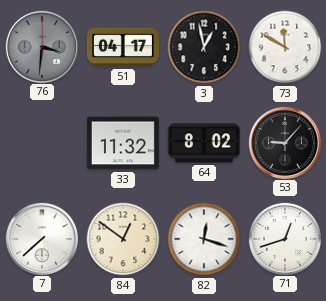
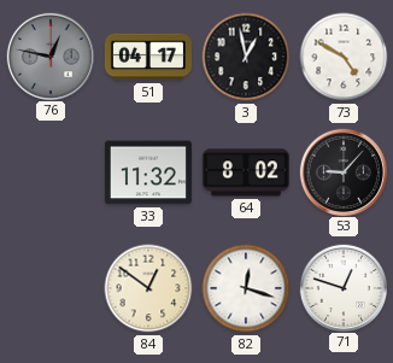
76: 3:31 -> 12:47
73: 11:50 -> 4:50
7: 7:38 -> none
71: 12:42 -> 12:48
